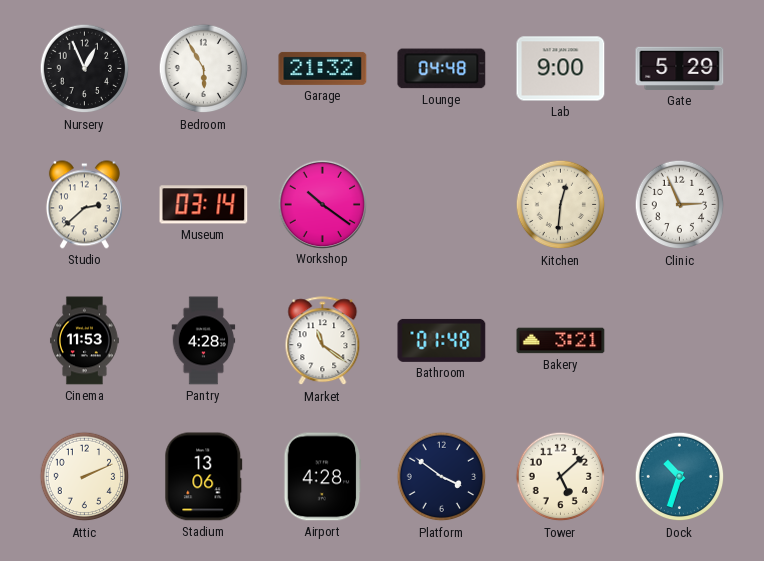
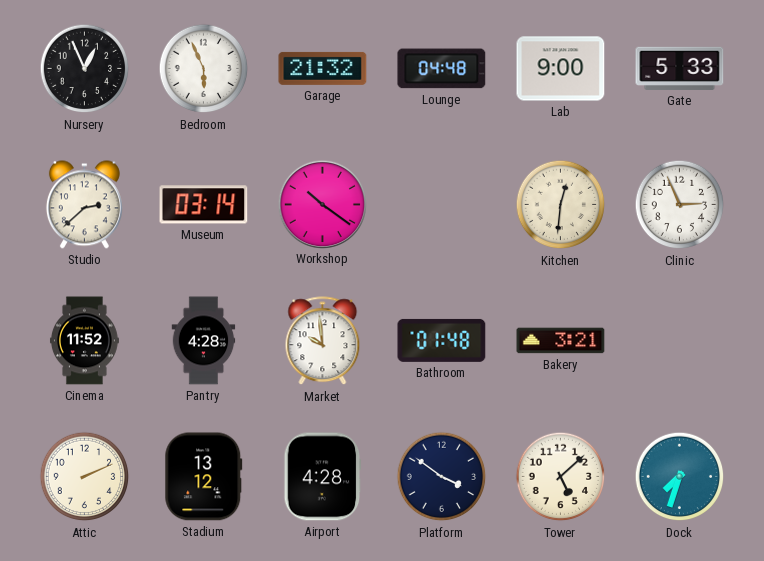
Bedroom: 5:55 -> 5:56
Gate: 5:29 -> 5:33
Cinema: 11:53 -> 11:52
Market: 11:21 -> 9:59
Stadium: 13:06 -> 13:12
Dock: 10:33 -> 7:33
